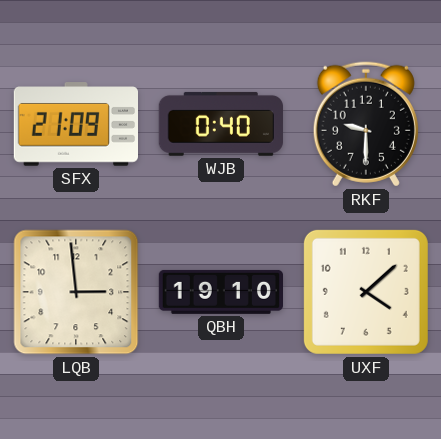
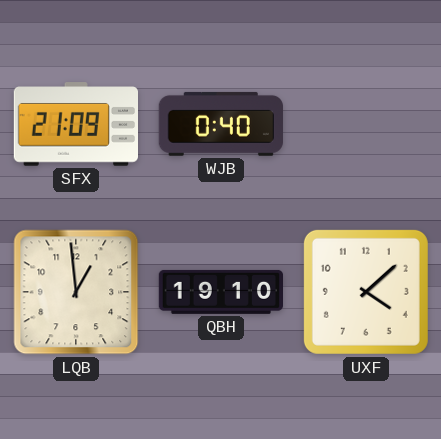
RKF: 9:30 -> none
LQB: 2:59 -> 12:59
